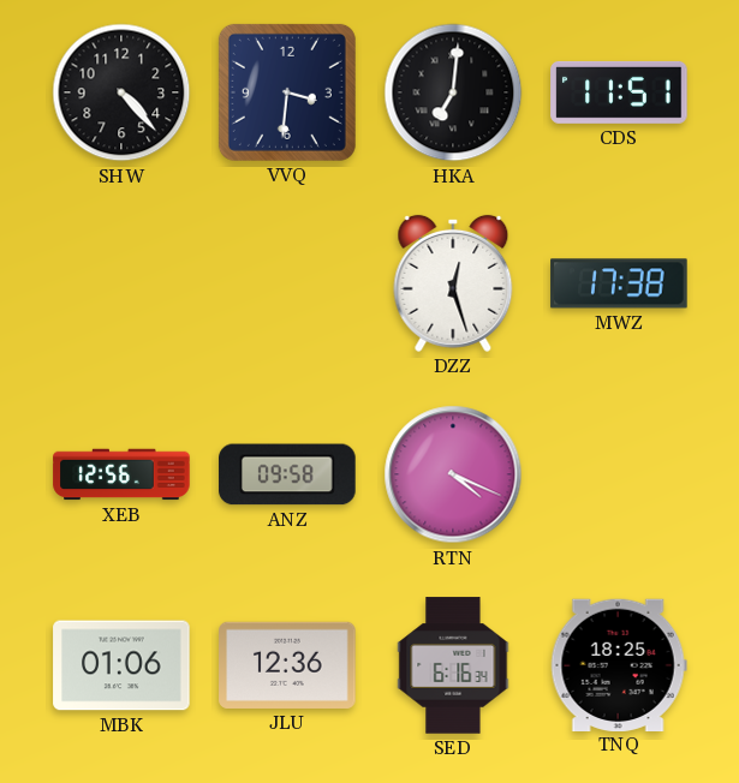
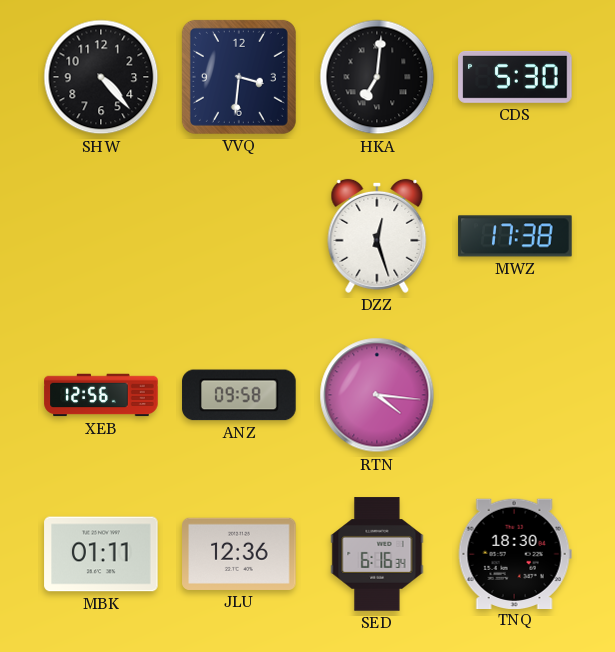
CDS: 11:51 -> 5:30
RTN: 4:19 -> 4:16
MBK: 01:06 -> 01:11
TNQ: 18:25 -> 18:30
